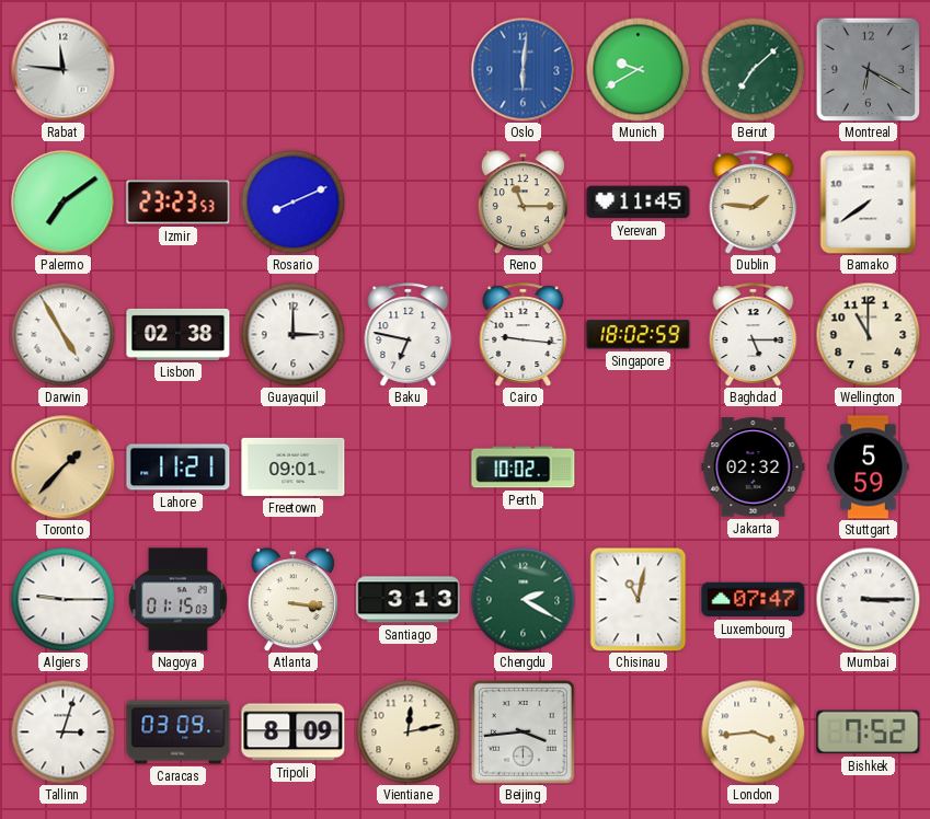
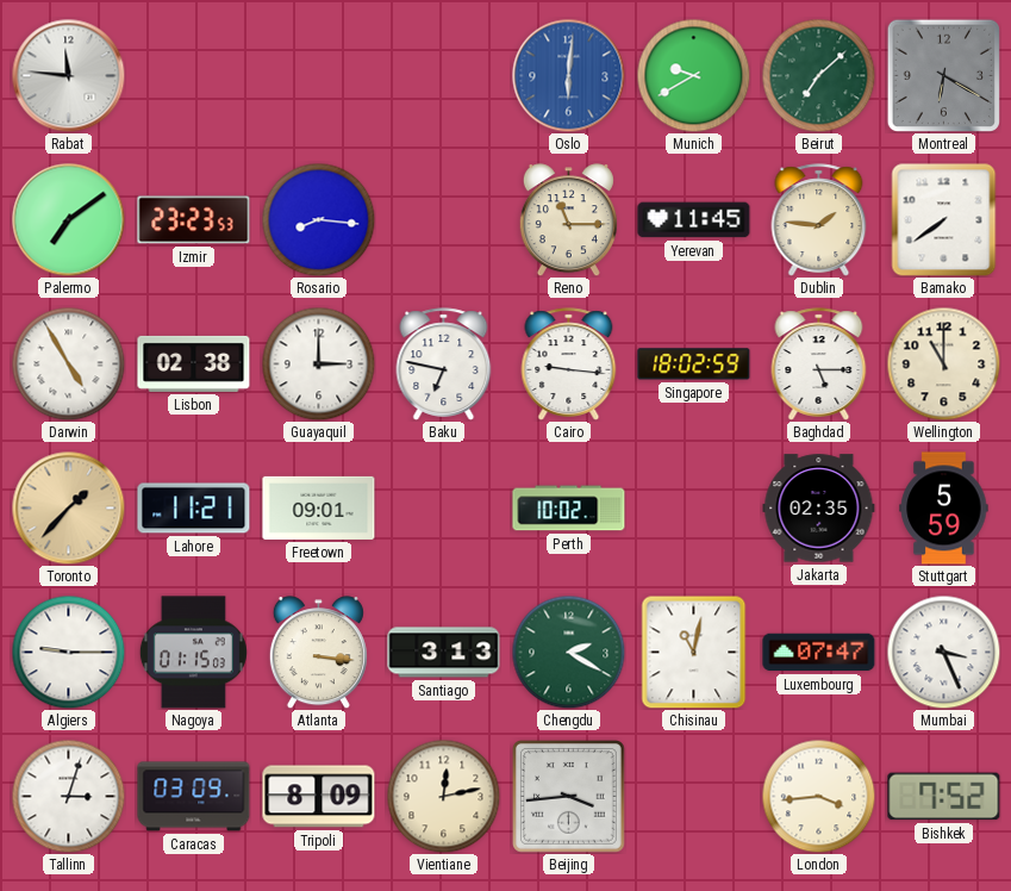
Rosario: 8:11 -> 8:16
Jakarta: 02:32 -> 02:35
Mumbai: 3:15 -> 3:26
